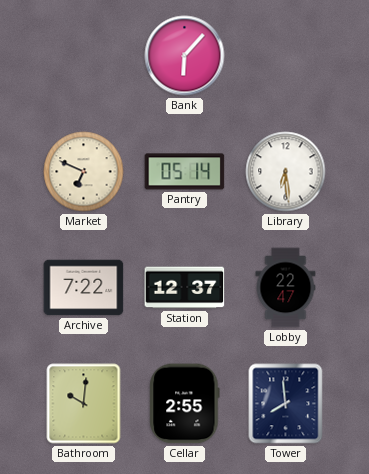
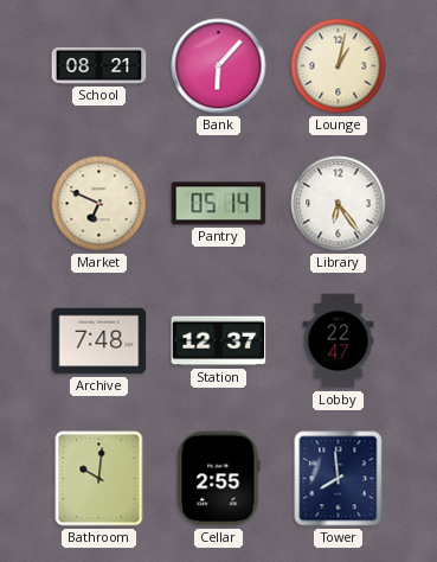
School: none -> 08:21
Lounge: none -> 1:02
Library: 6:29 -> 6:24
Archive: 7:22 -> 7:48
